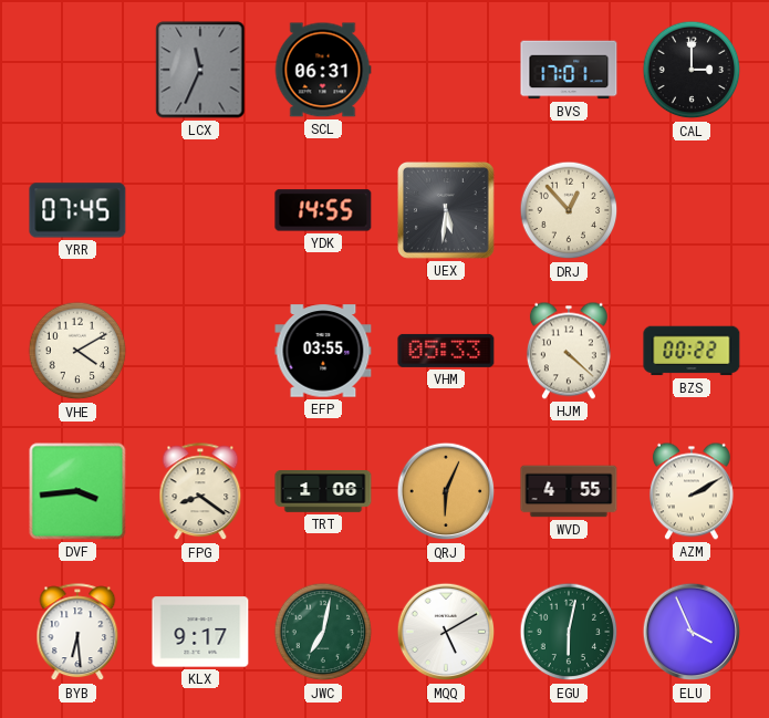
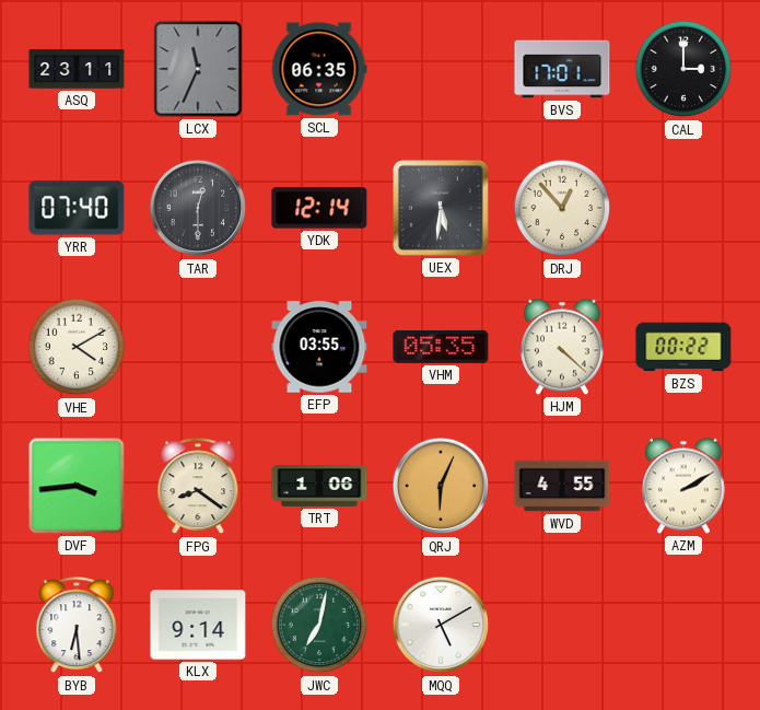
ASQ: none -> 23:11
SCL: 06:31 -> 06:35
YRR: 07:45 -> 07:40
TAR: none -> 12:30
YDK: 14:55 -> 12:14
VHM: 05:33 -> 05:35
KLX: 9:17 -> 9:14
EGU: 6:02 -> none
ELU: 3:56 -> none
